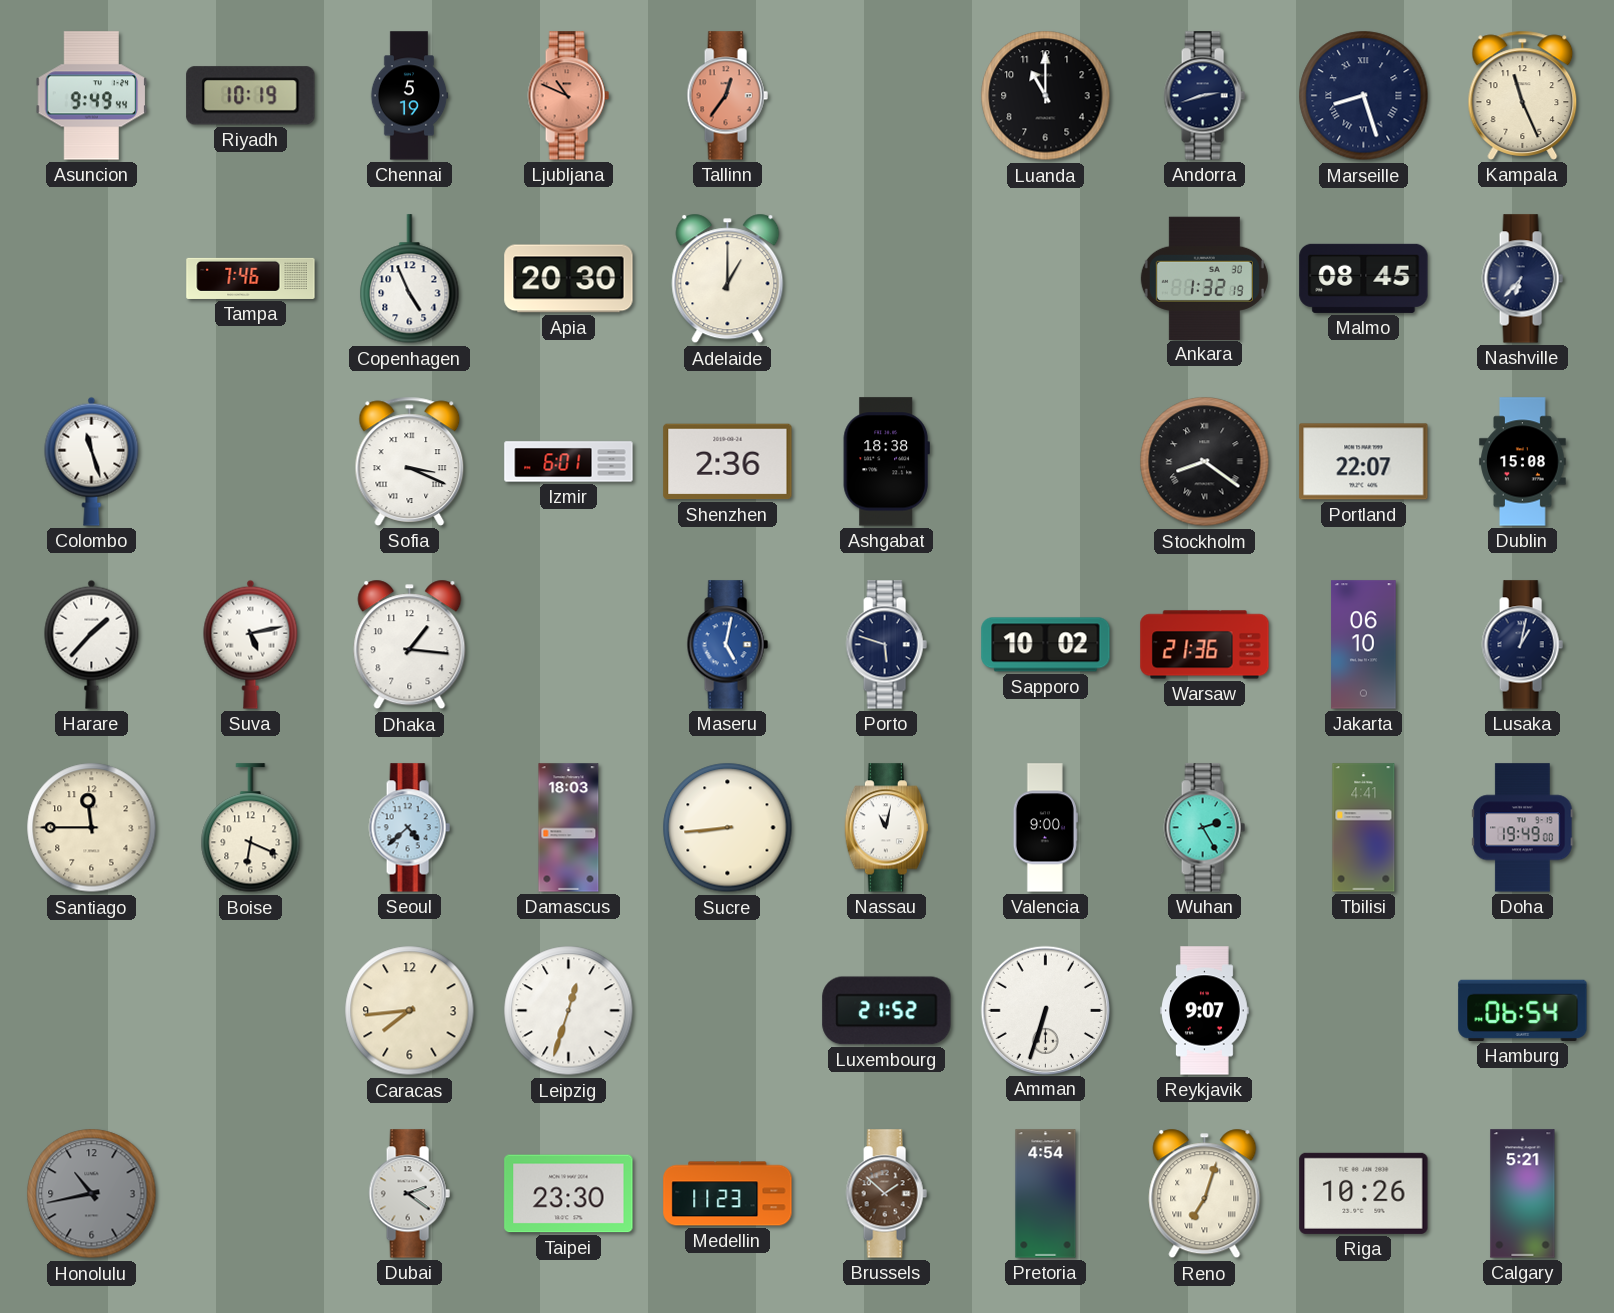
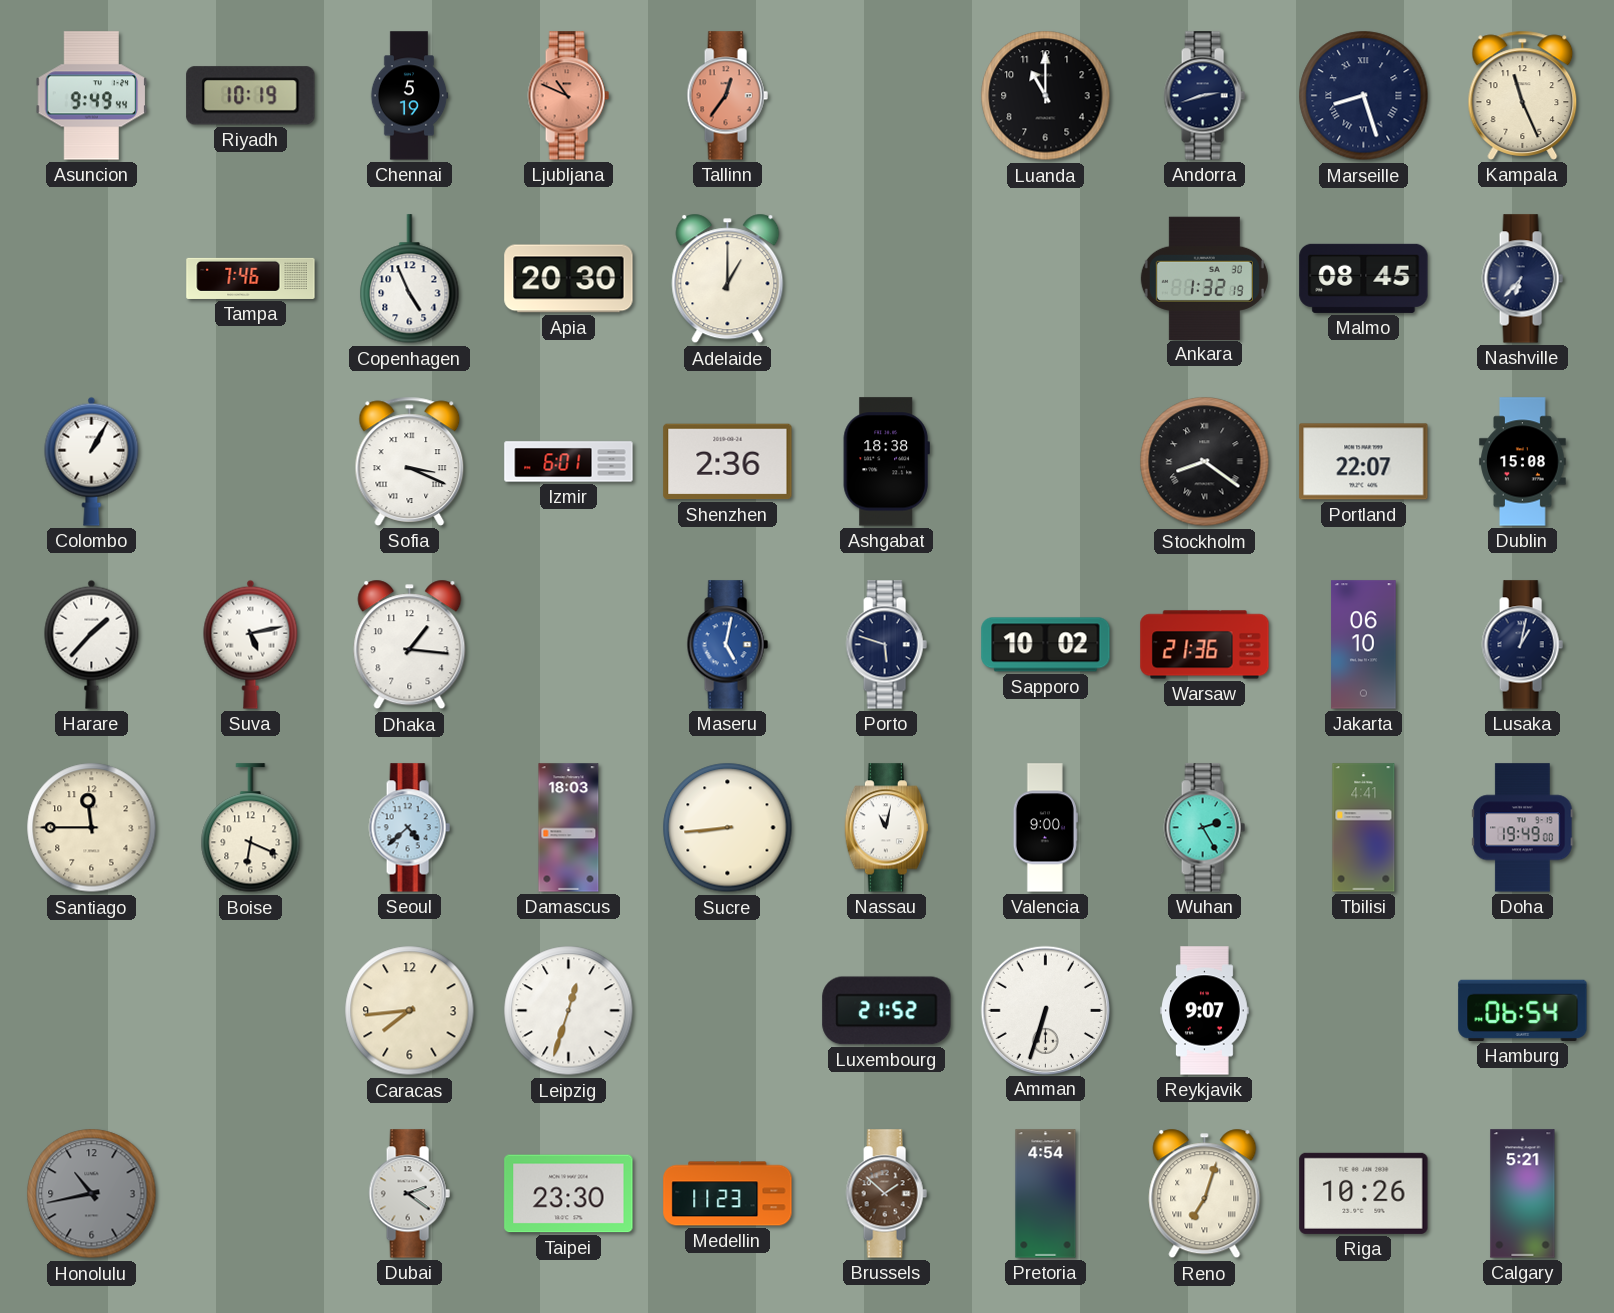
Colombo: 11:27 -> 1:05
